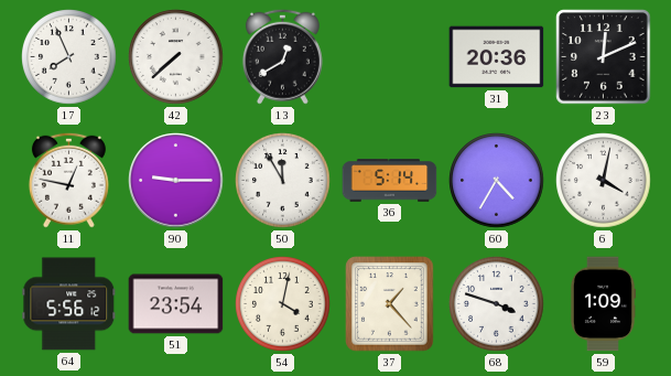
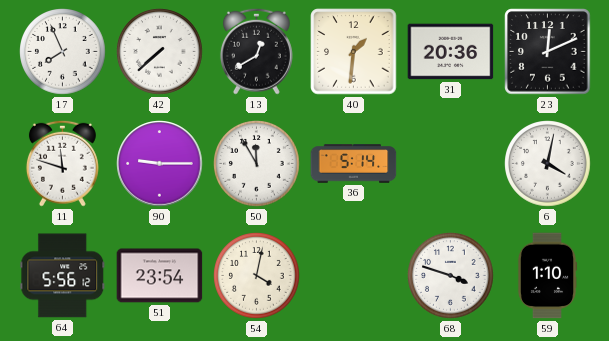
40: none -> 1:31
11: 12:47 -> 11:48
60: 4:35 -> none
37: 1:23 -> none
59: 1:09 -> 1:10
